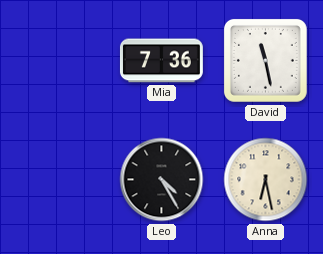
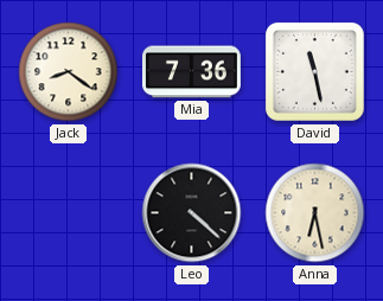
Jack: none -> 8:21
Leo: 4:25 -> 4:22
